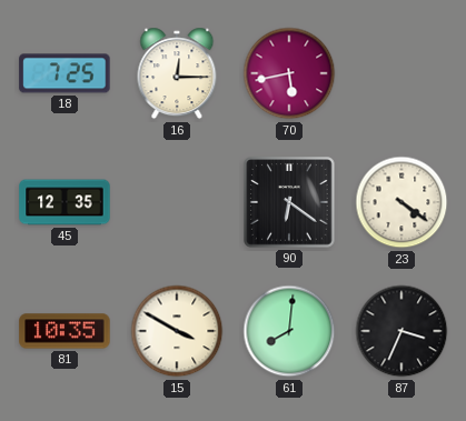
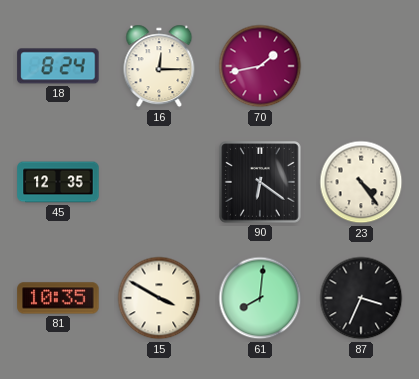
18: 7:25 -> 8:24
70: 5:43 -> 1:43
23: 4:21 -> 4:24
